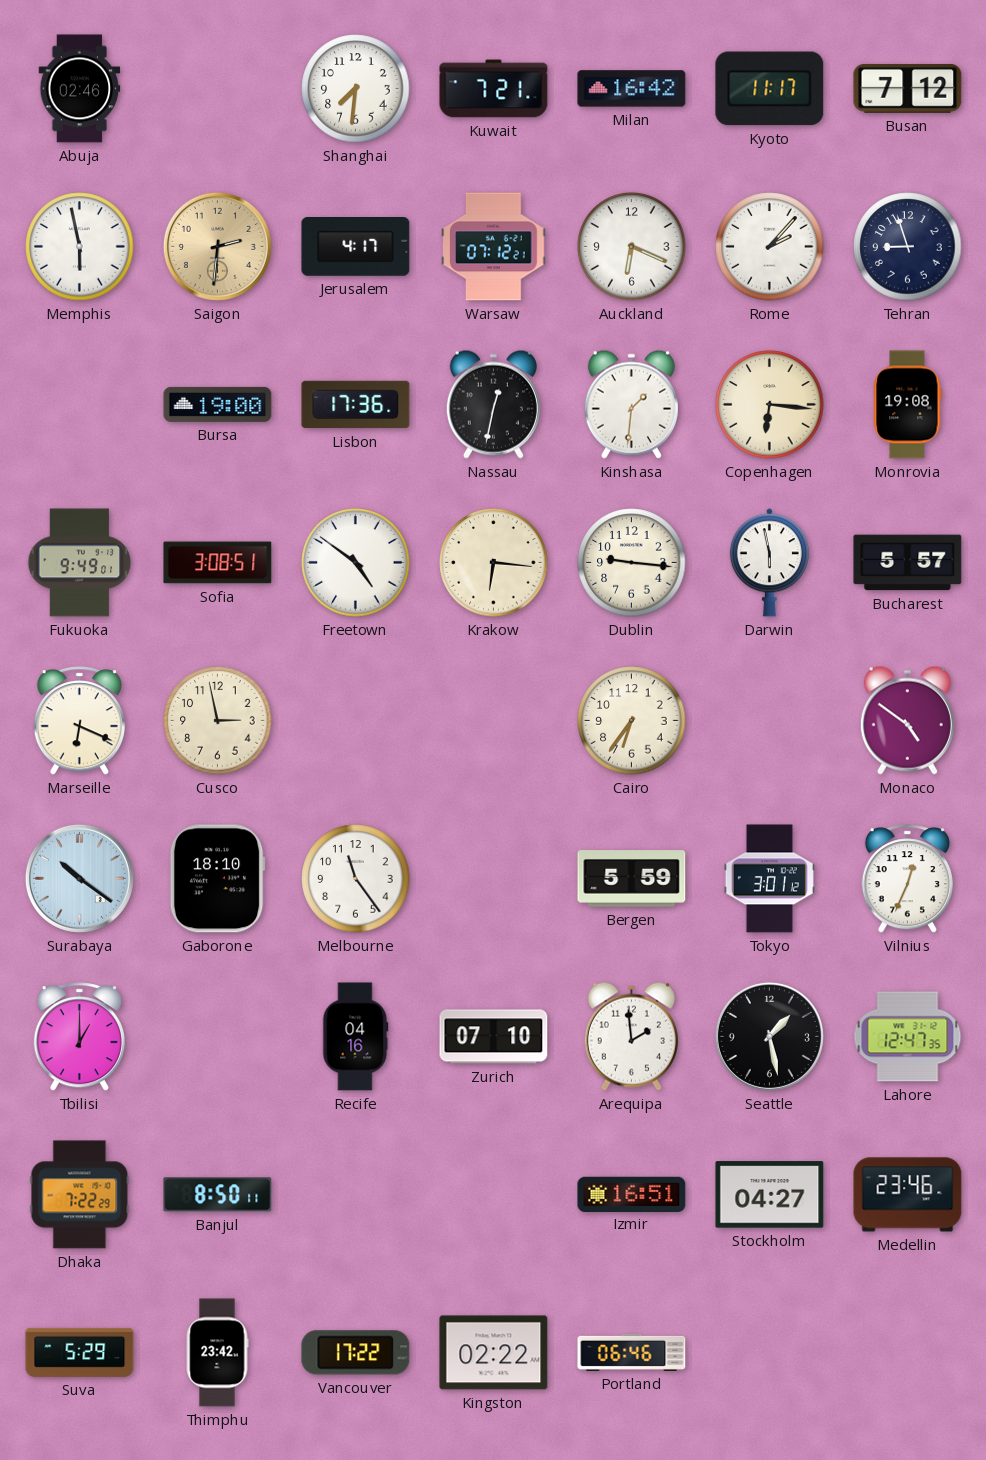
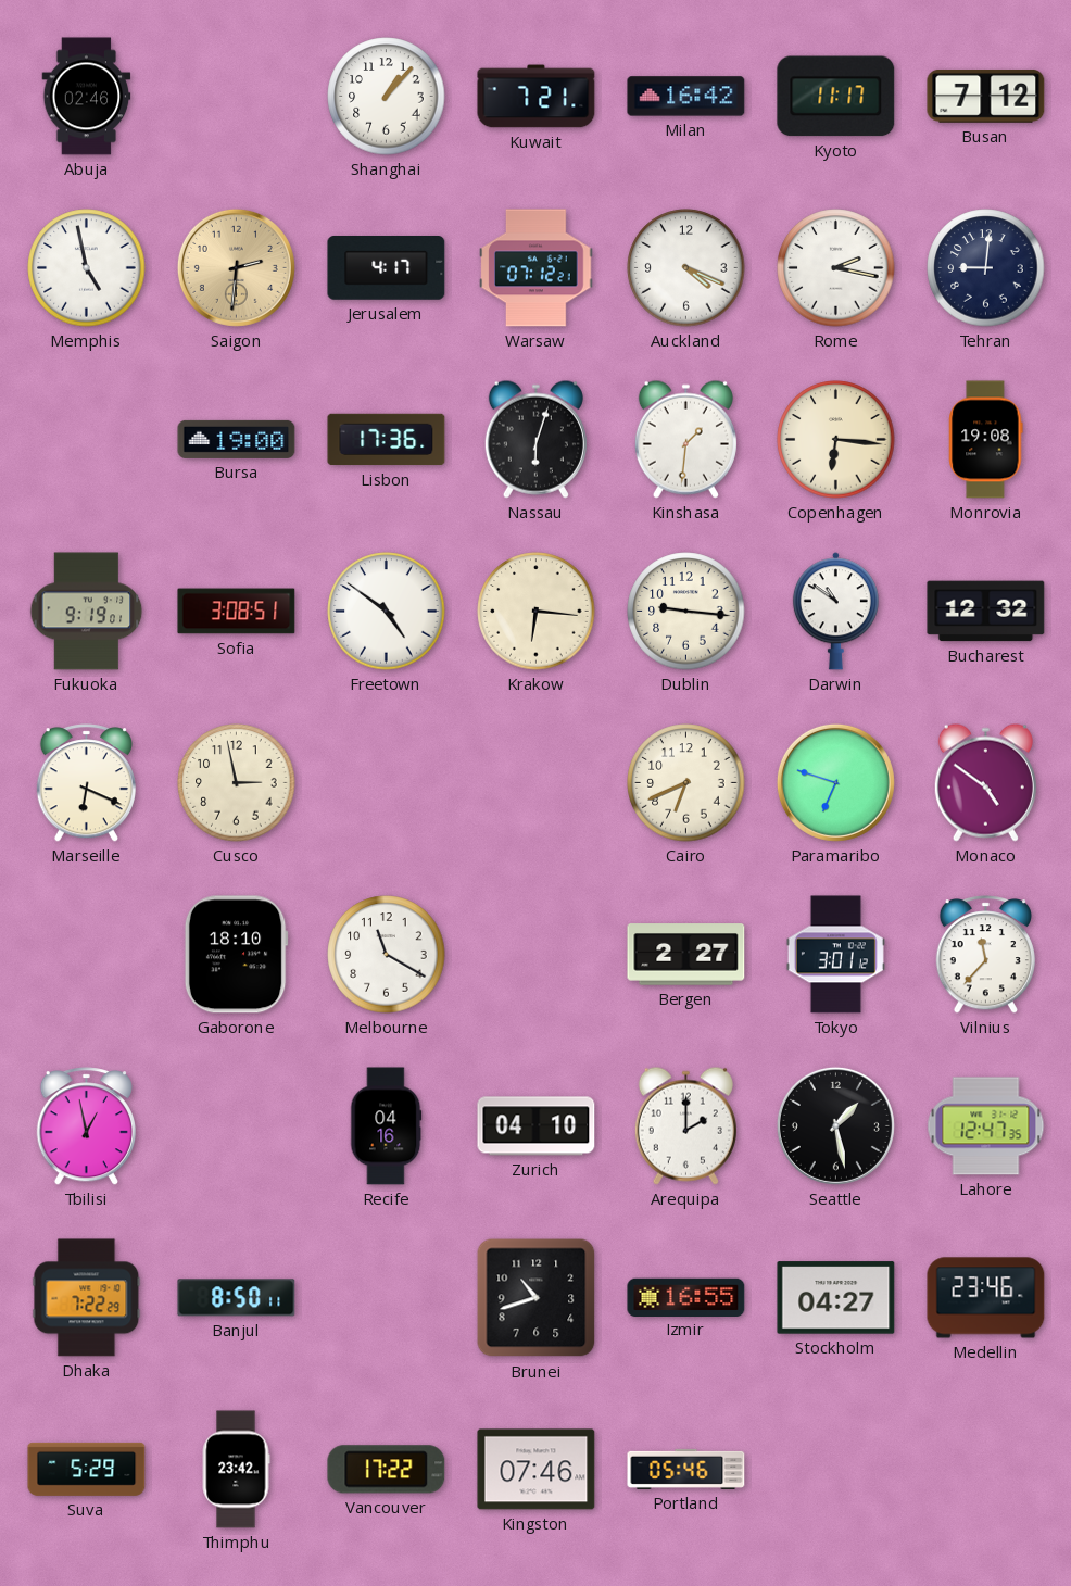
Shanghai: 7:31 -> 1:07
Memphis: 5:58 -> 4:58
Auckland: 6:19 -> 4:19
Rome: 2:07 -> 2:17
Tehran: 8:57 -> 9:01
Nassau: 12:32 -> 6:03
Fukuoka: 9:49 -> 9:19
Darwin: 5:58 -> 10:51
Bucharest: 5:57 -> 12:32
Cairo: 6:36 -> 6:41
Paramaribo: none -> 6:48
Surabaya: 10:21 -> none
Melbourne: 11:24 -> 11:20
Bergen: 5:59 -> 2:27
Vilnius: 12:34 -> 11:37
Tbilisi: 1:00 -> 12:58
Zurich: 07:10 -> 04:10
Arequipa: 1:59 -> 2:00
Brunei: none -> 10:42
Izmir: 16:51 -> 16:55
Kingston: 02:22 -> 07:46
Portland: 06:46 -> 05:46
